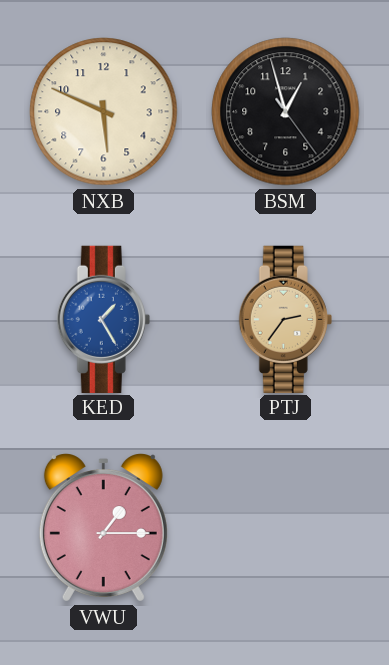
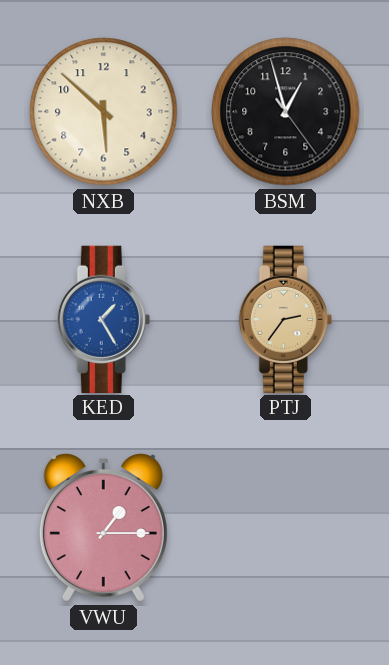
NXB: 5:49 -> 5:52
